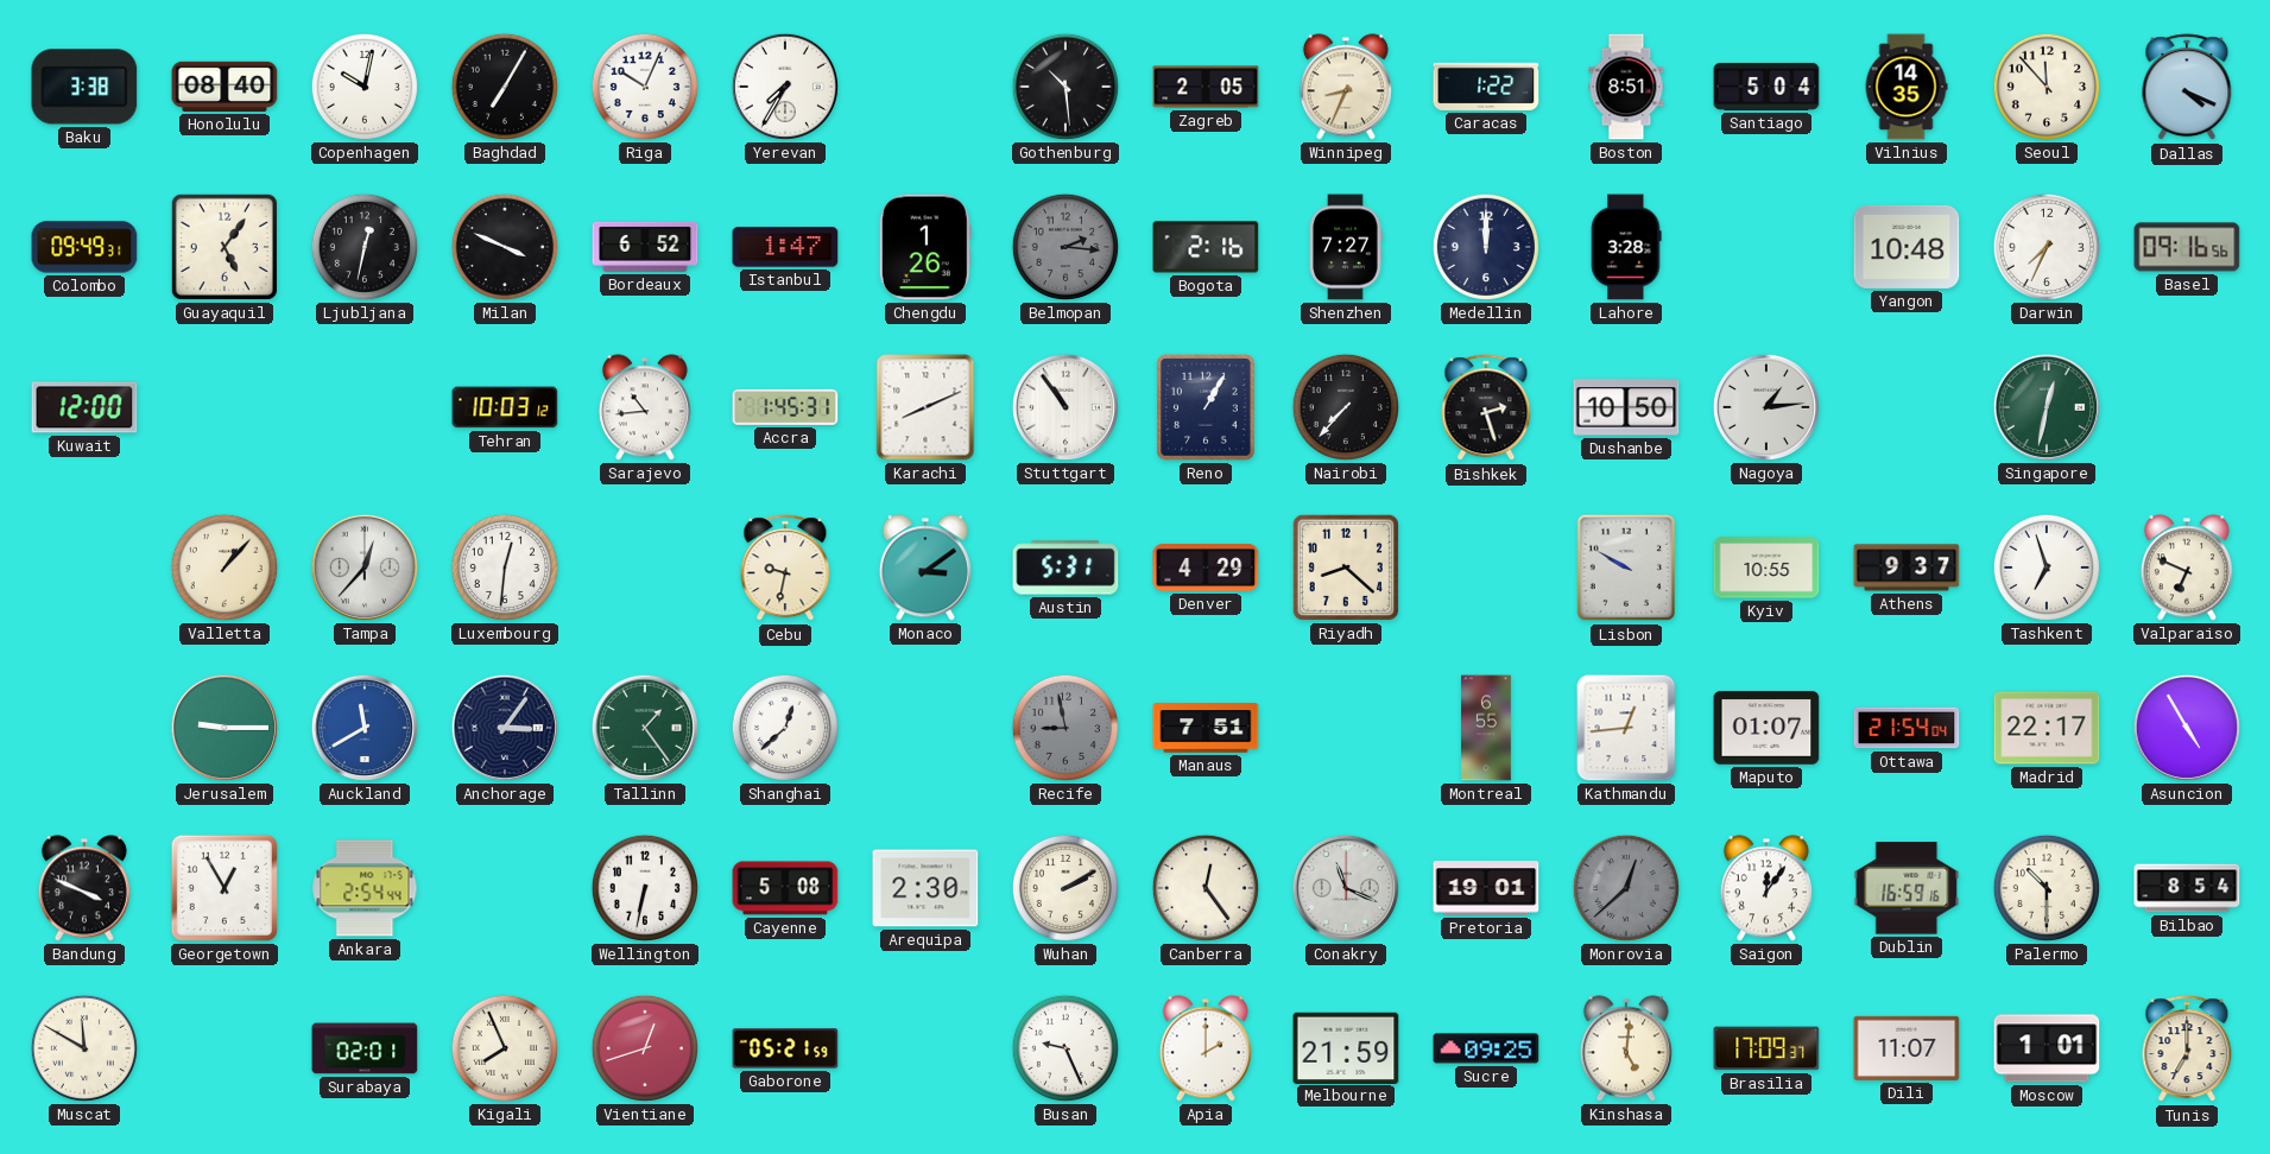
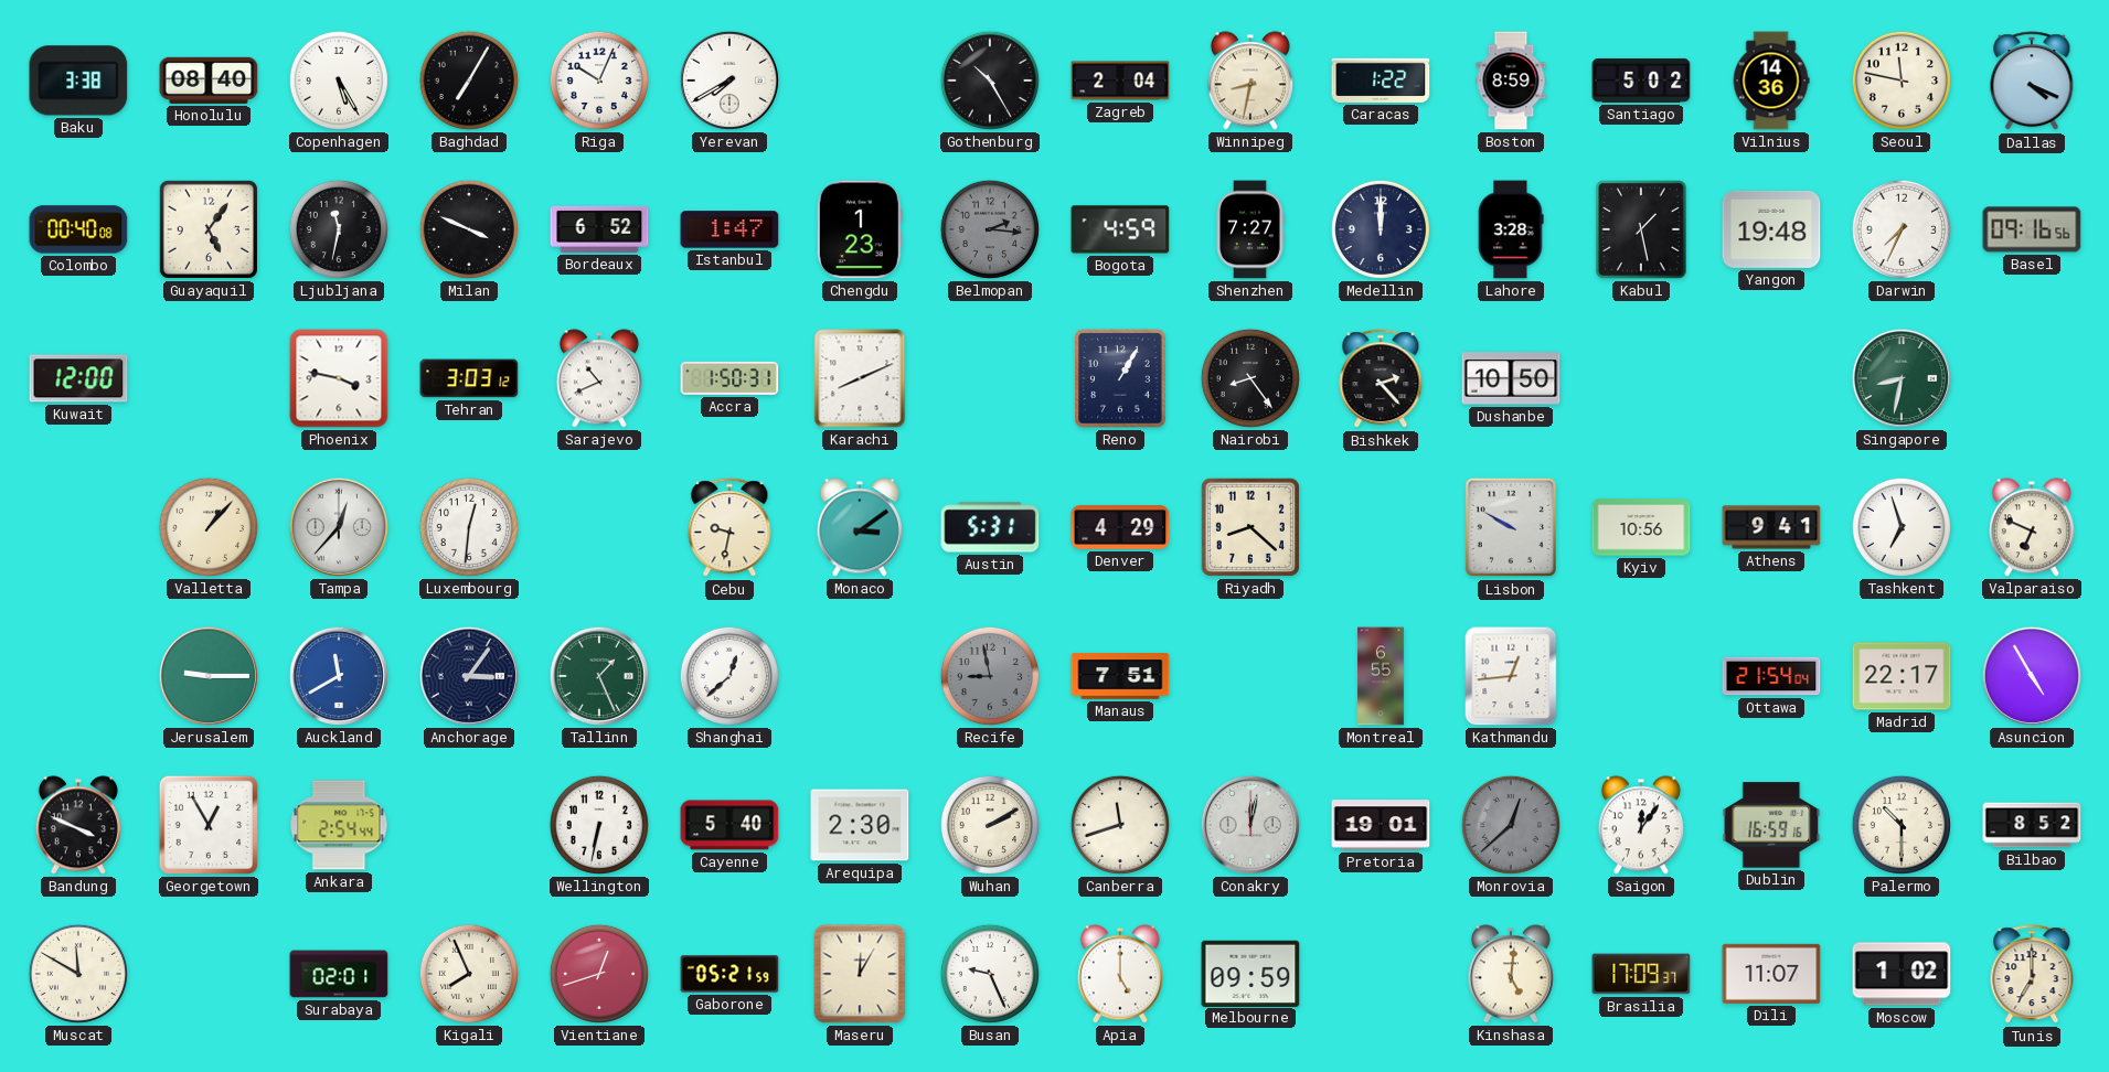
Copenhagen: 10:02 -> 5:25
Yerevan: 7:35 -> 7:40
Gothenburg: 10:29 -> 10:25
Zagreb: 2:05 -> 2:04
Winnipeg: 8:34 -> 8:32
Boston: 8:51 -> 8:59
Santiago: 5:04 -> 5:02
Vilnius: 14:35 -> 14:36
Seoul: 11:53 -> 11:47
Colombo: 09:49 -> 00:40
Ljubljana: 12:32 -> 11:32
Chengdu: 1:26 -> 1:23
Bogota: 2:16 -> 4:59
Kabul: none -> 1:28
Yangon: 10:48 -> 19:48
Phoenix: none -> 3:47
Tehran: 10:03 -> 3:03
Sarajevo: 10:44 -> 10:41
Accra: 1:45 -> 1:50
Stuttgart: 10:54 -> none
Nairobi: 7:37 -> 8:24
Bishkek: 2:27 -> 2:23
Nagoya: 1:14 -> none
Singapore: 12:32 -> 8:32
Kyiv: 10:55 -> 10:56
Athens: 9:37 -> 9:41
Tallinn: 1:24 -> 1:26
Maputo: 01:07 -> none
Cayenne: 5:08 -> 5:40
Canberra: 12:24 -> 11:42
Conakry: 11:19 -> 12:02
Bilbao: 8:54 -> 8:52
Maseru: none -> 12:05
Apia: 2:00 -> 5:00
Melbourne: 21:59 -> 09:59
Sucre: 09:25 -> none
Moscow: 1:01 -> 1:02
